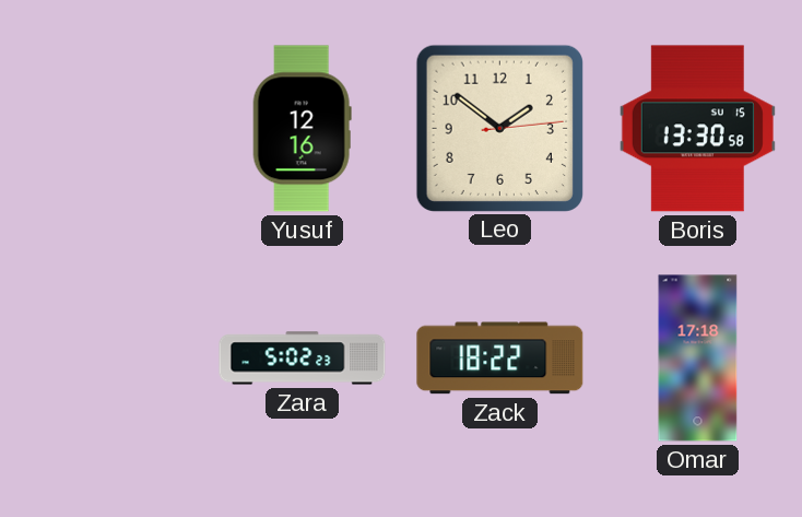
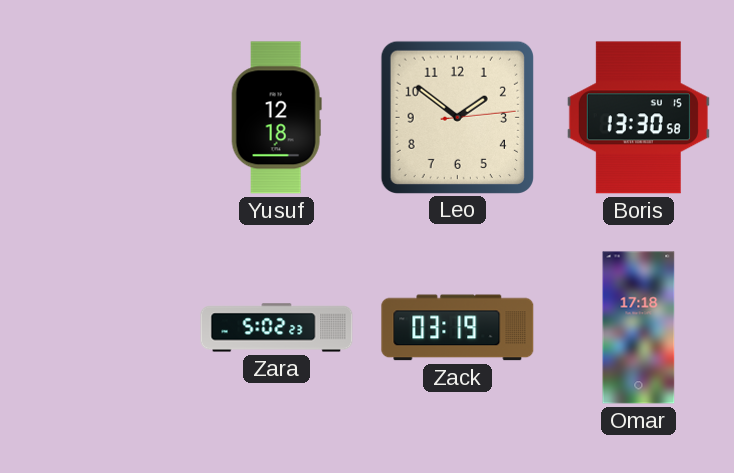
Yusuf: 12:16 -> 12:18
Zack: 18:22 -> 03:19
